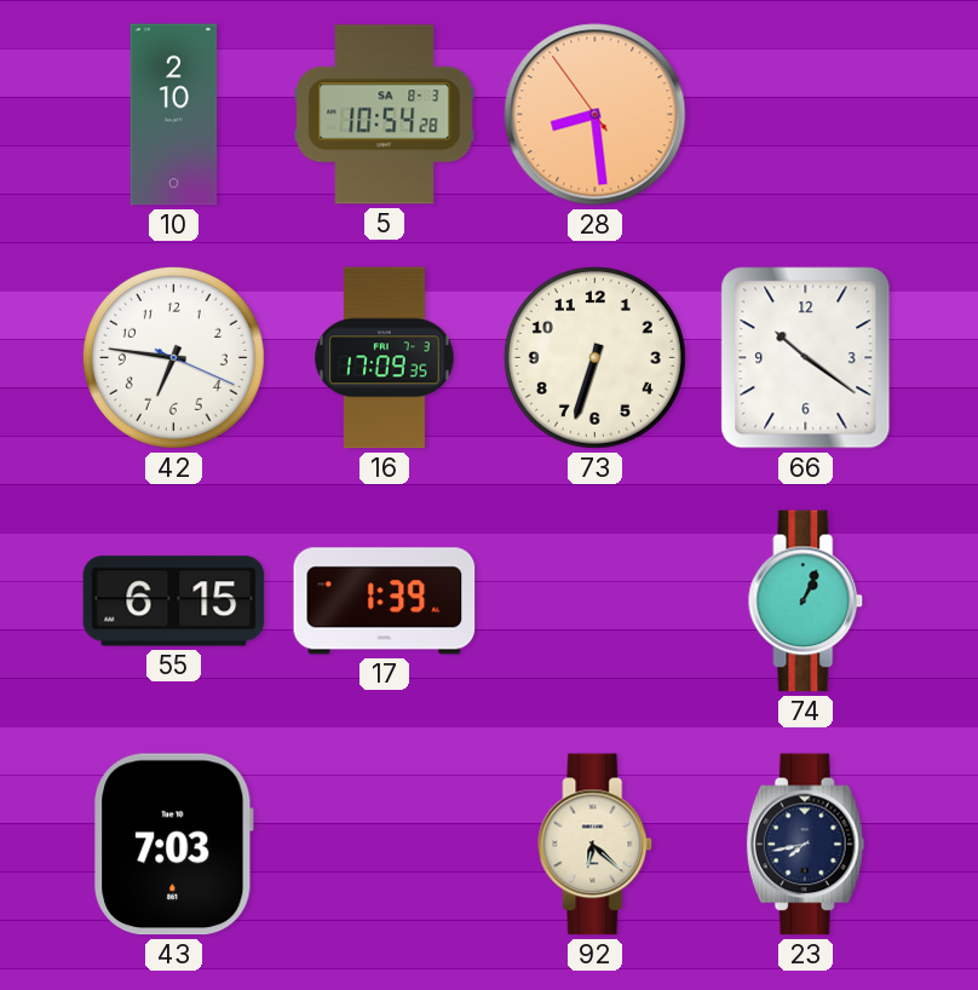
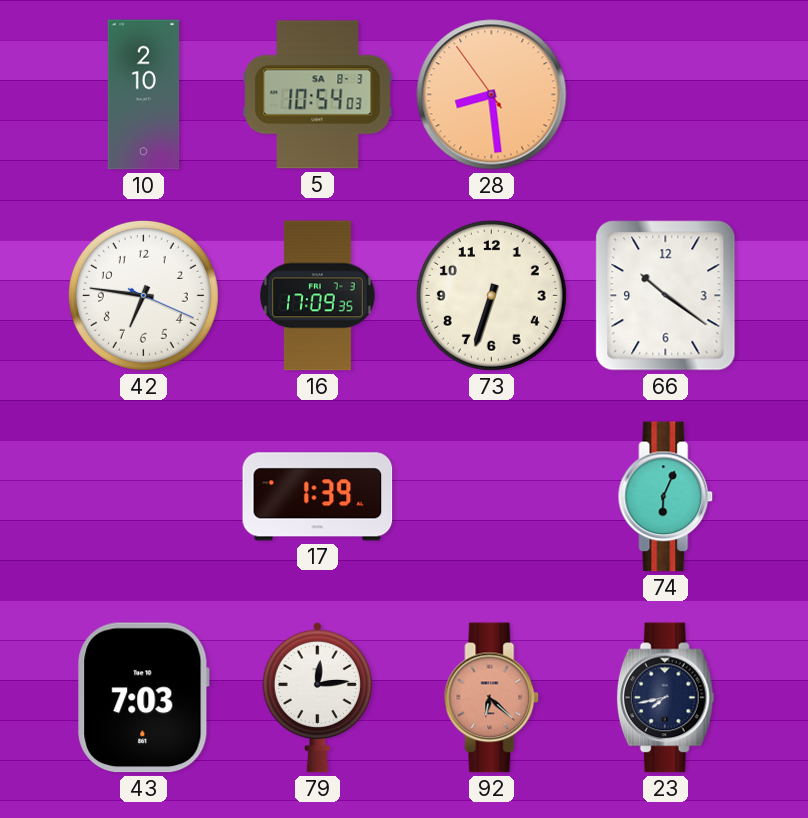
5: 10:54:28 -> 10:54:03
55: 6:15 -> none
74: 1:04 -> 6:04
79: none -> 12:14
92 dial: cream -> salmon
